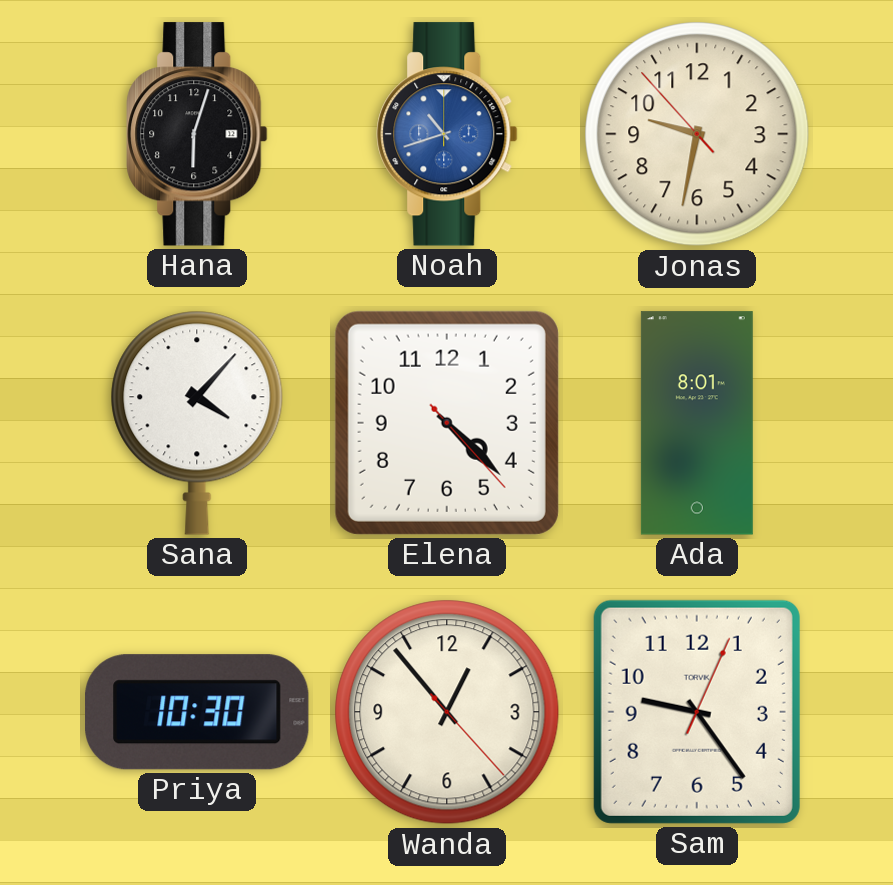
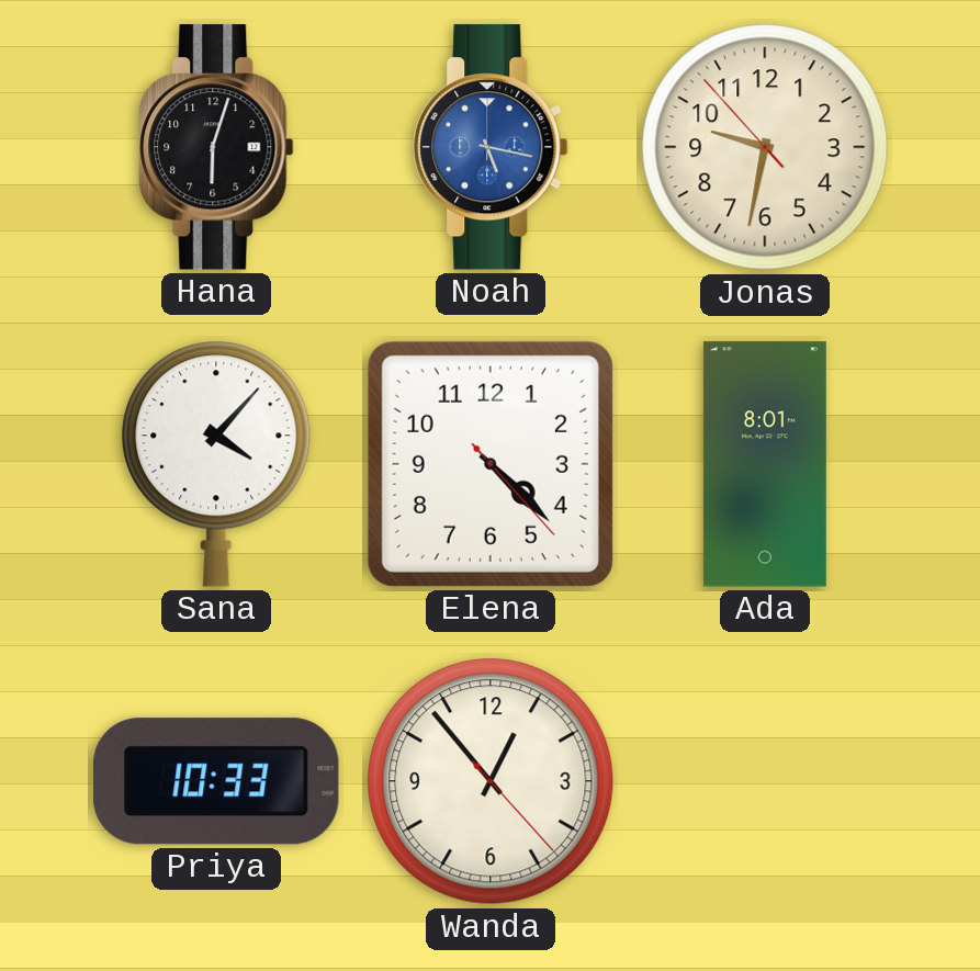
Noah: 10:42 -> 5:17
Priya: 10:30 -> 10:33
Sam: 9:24 -> none
